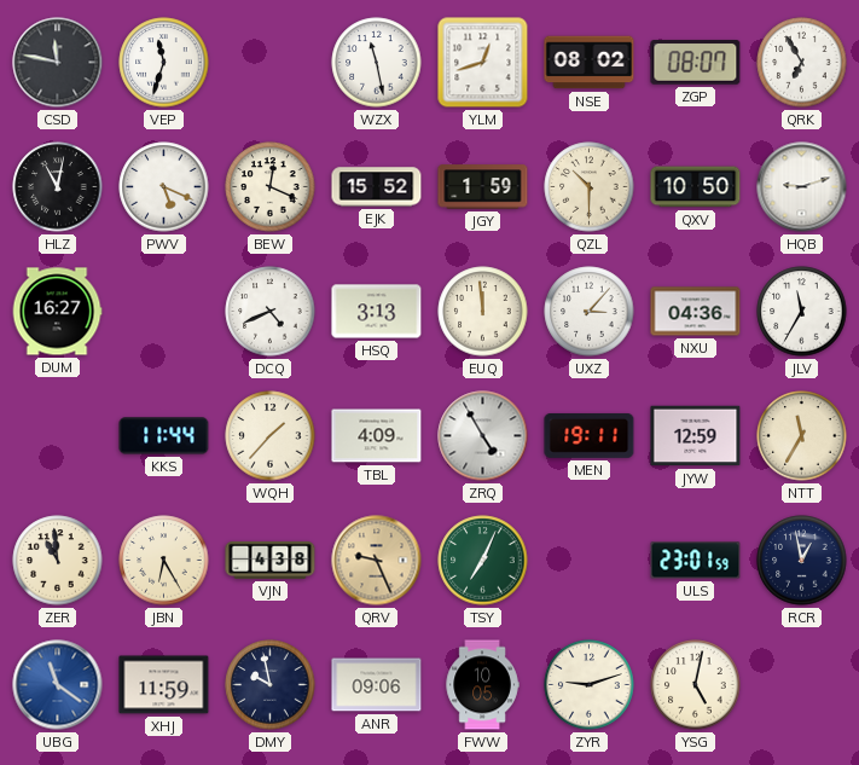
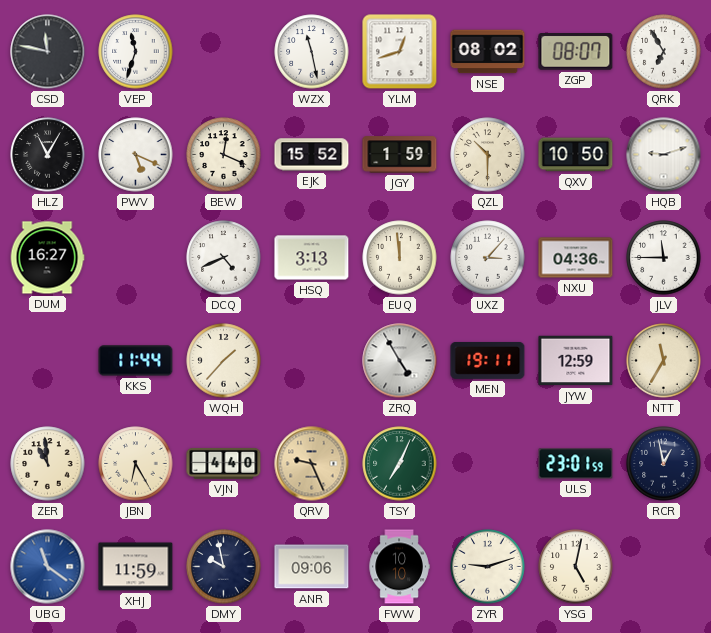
HLZ: 11:02 -> 11:05
JLV: 11:35 -> 11:45
TBL: 4:09 -> none
VJN: 4:38 -> 4:40
FWW: 10:05 -> 10:10
